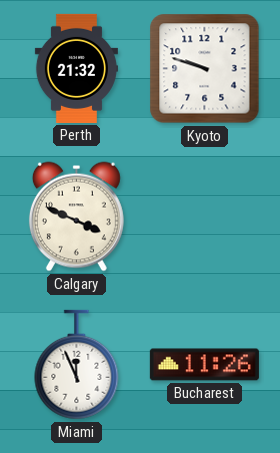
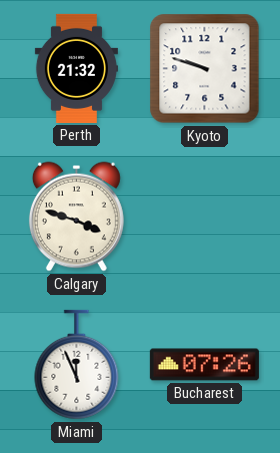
Calgary: 3:49 -> 3:48
Bucharest: 11:26 -> 07:26
